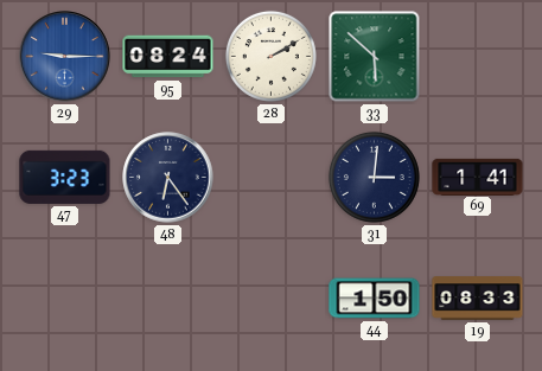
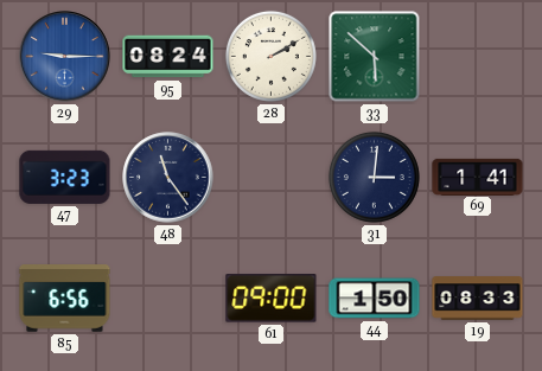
48: 6:24 -> 11:24
85: none -> 6:56
61: none -> 09:00
